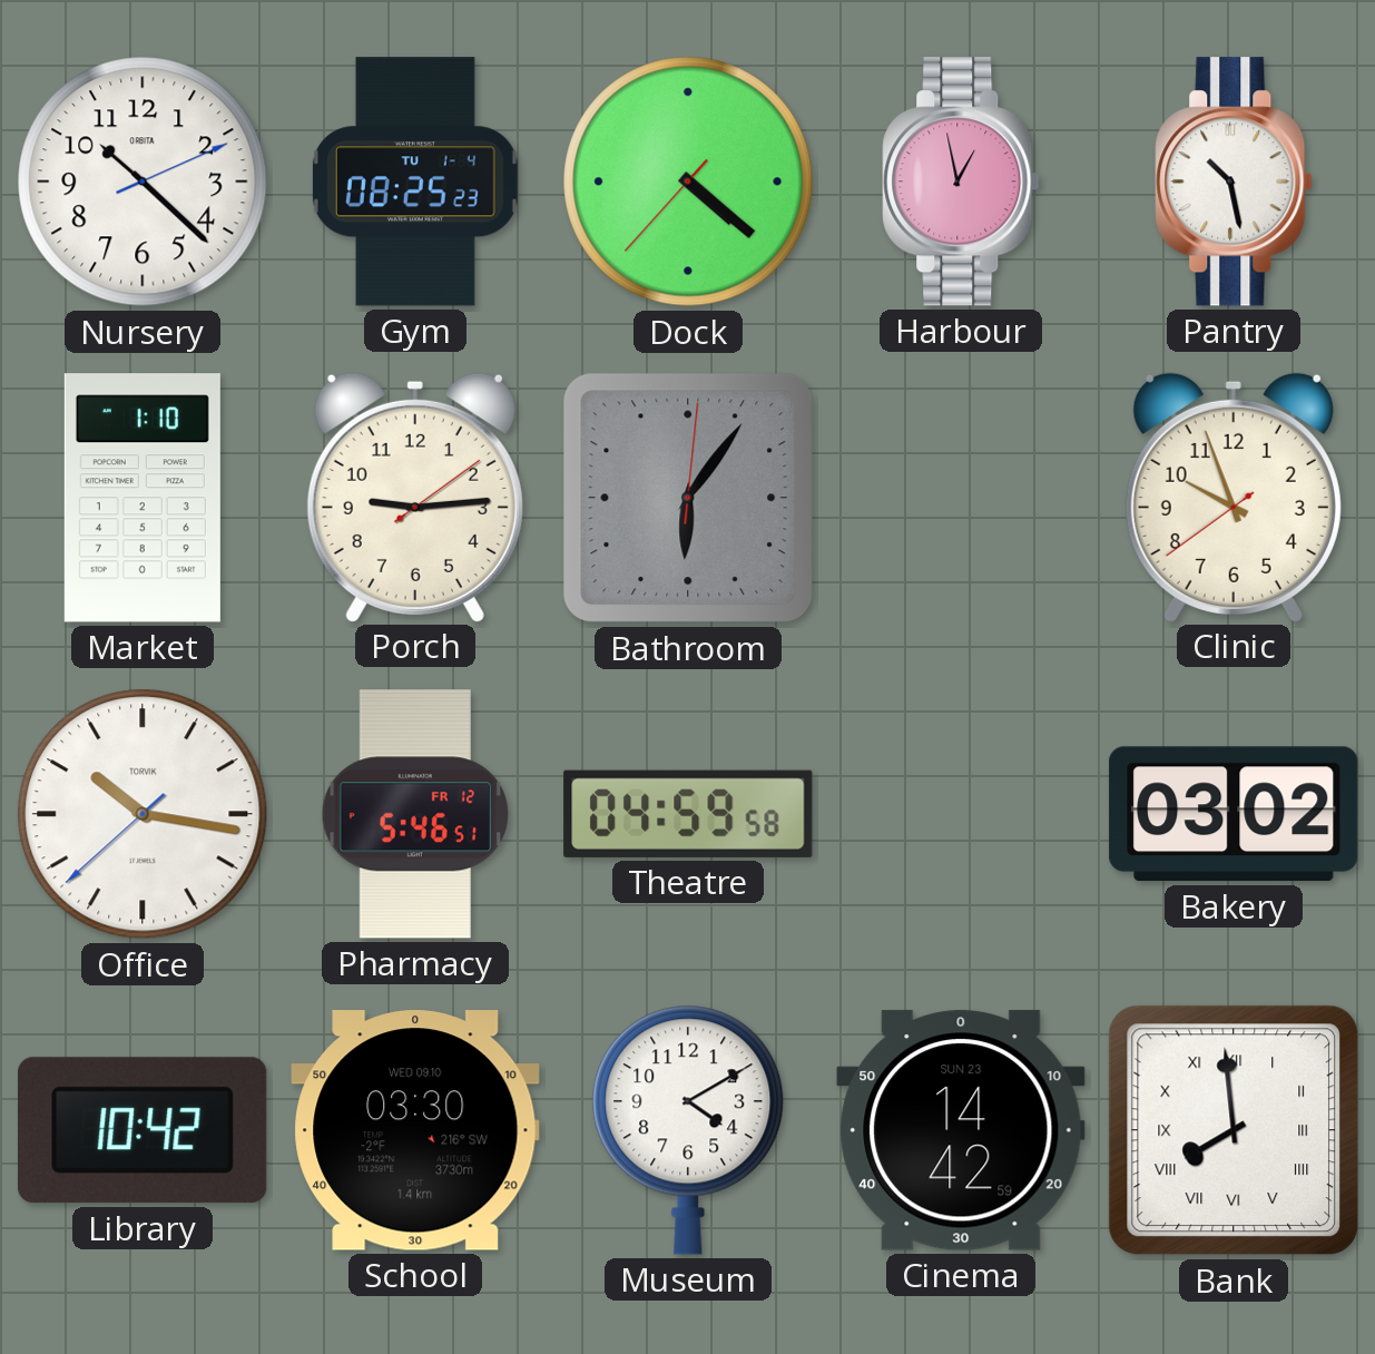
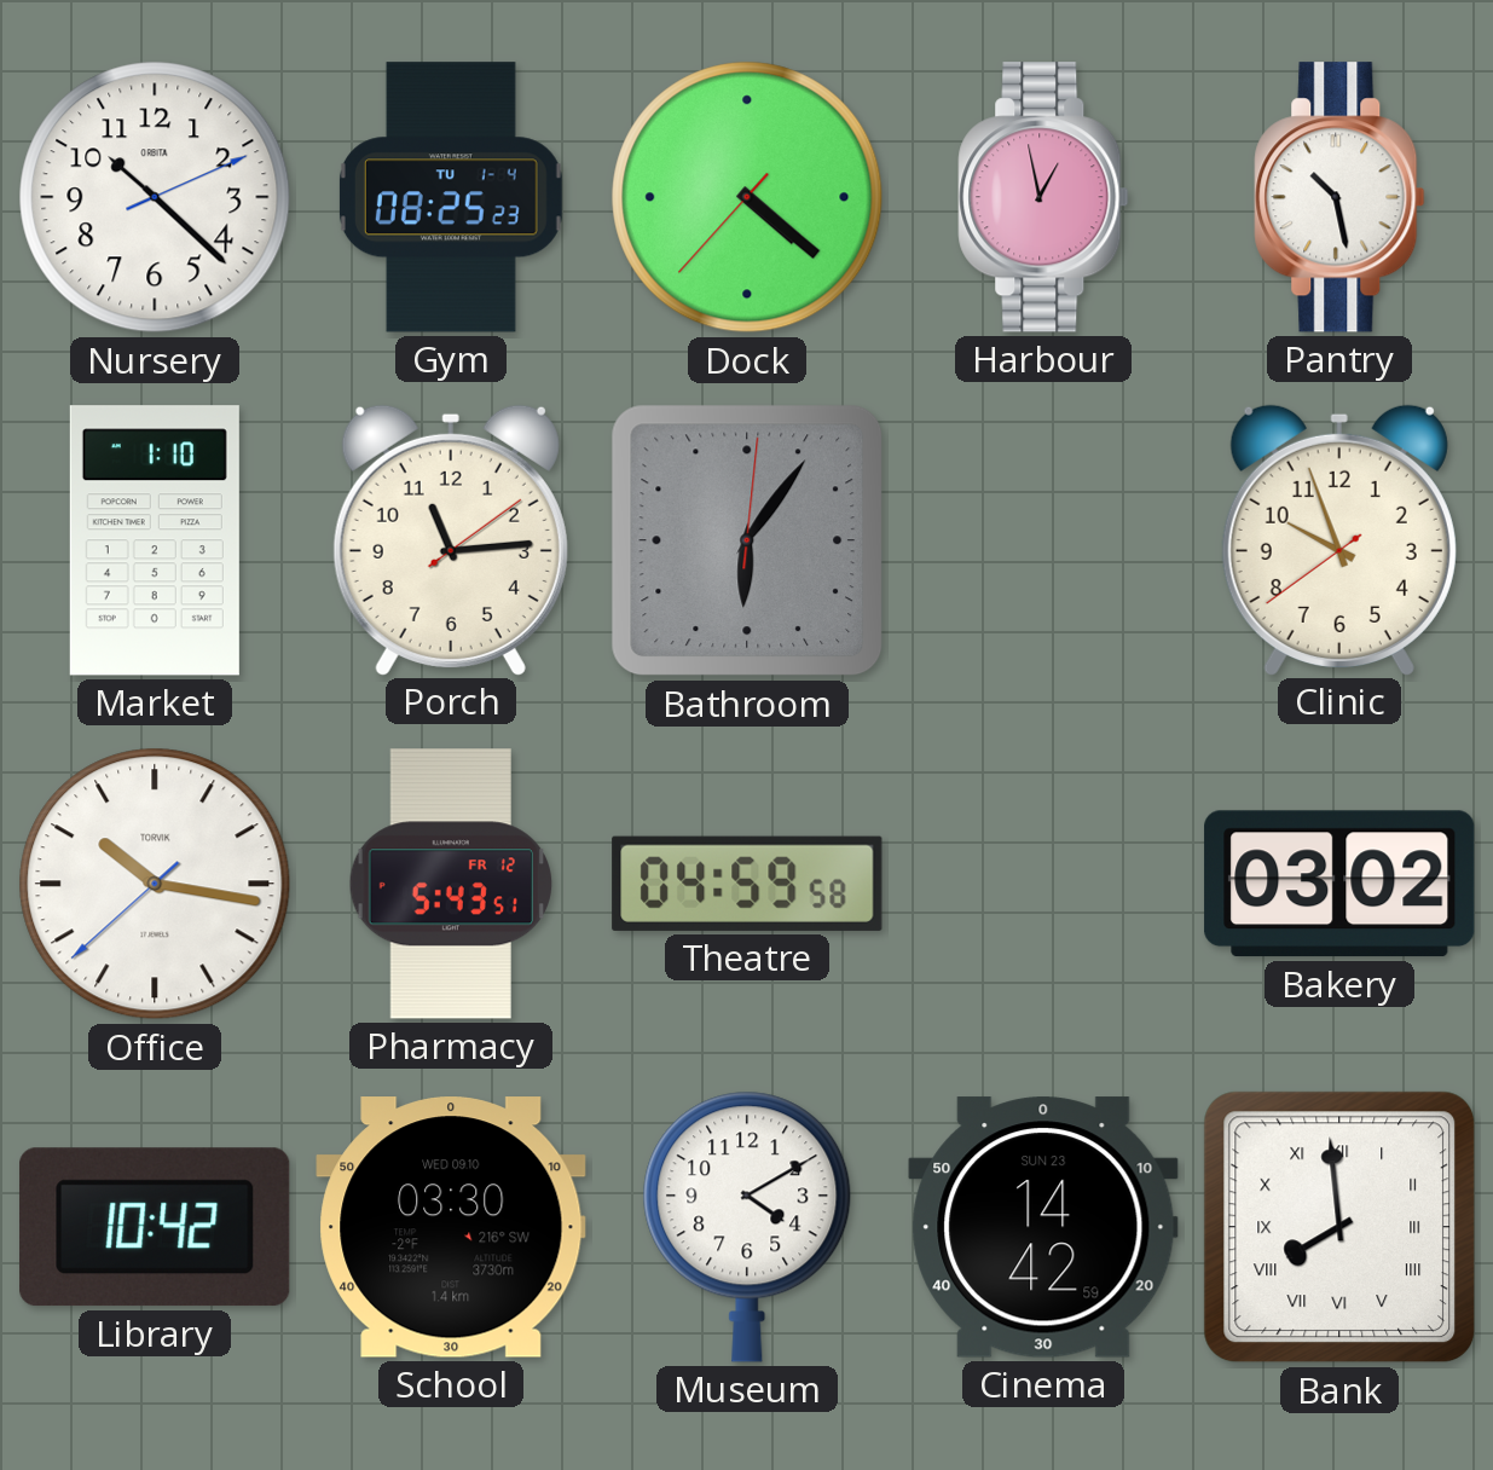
Porch: 9:14 -> 11:14
Pharmacy: 5:46 -> 5:43
